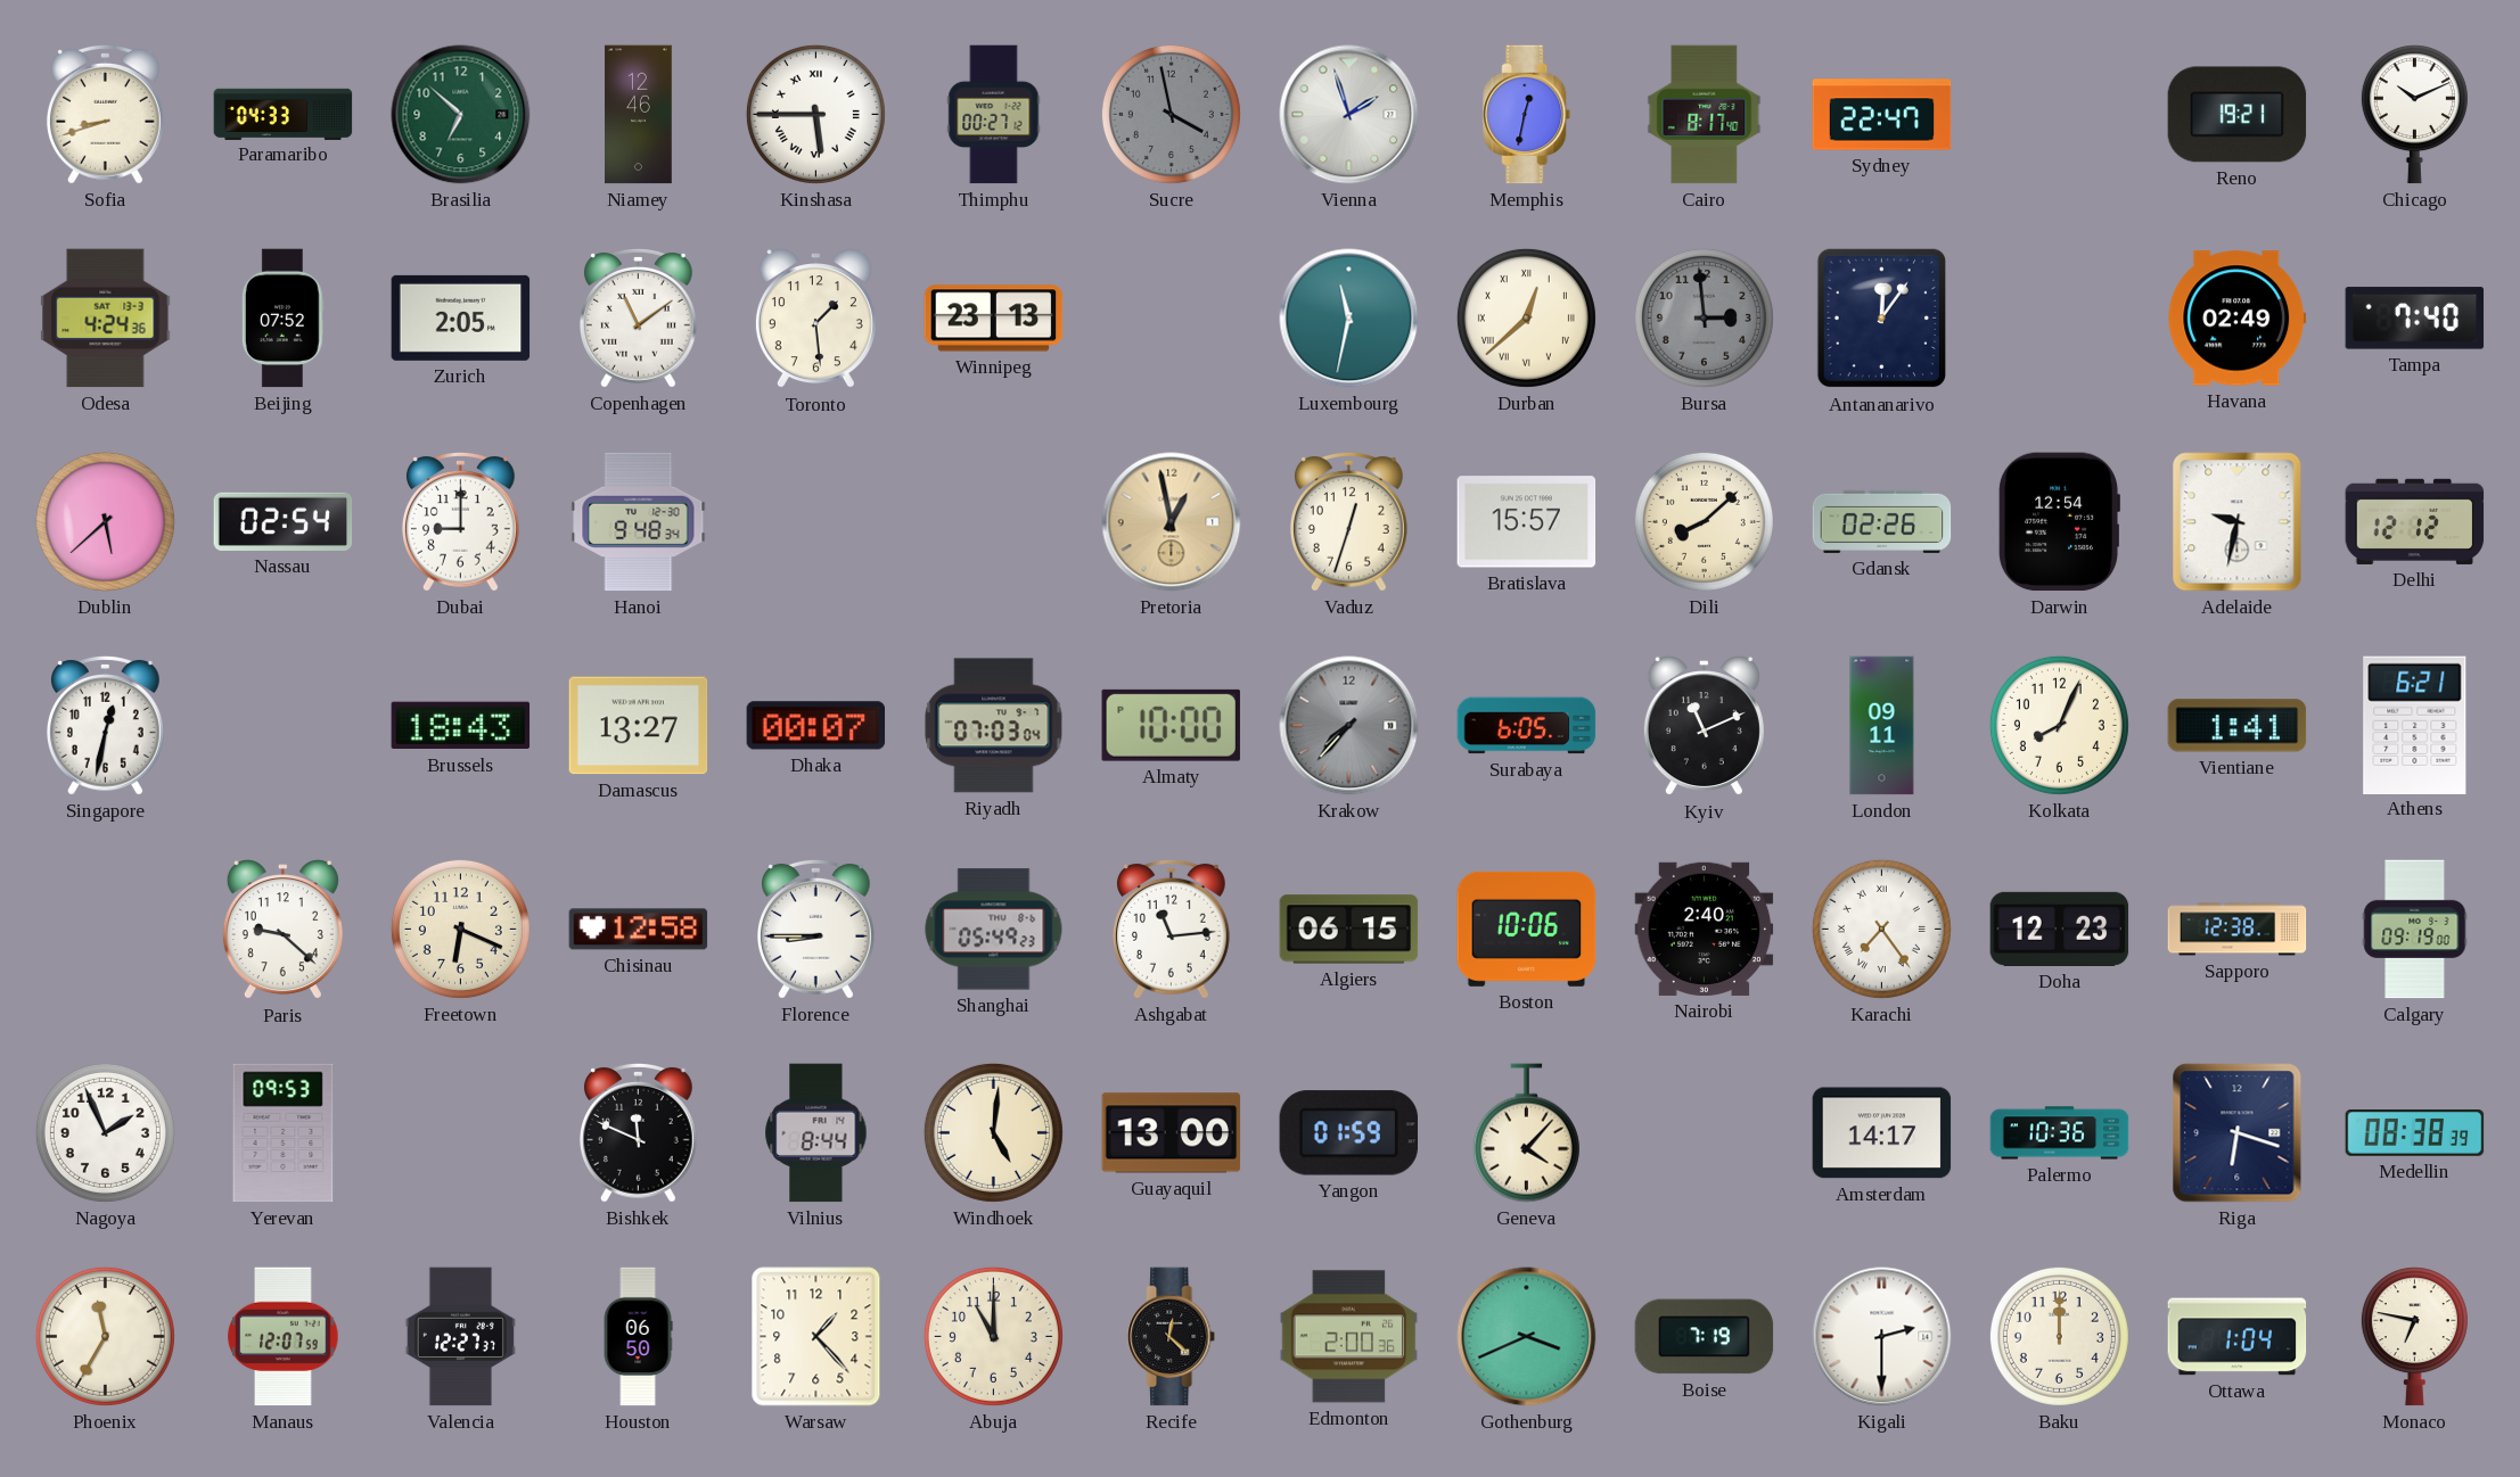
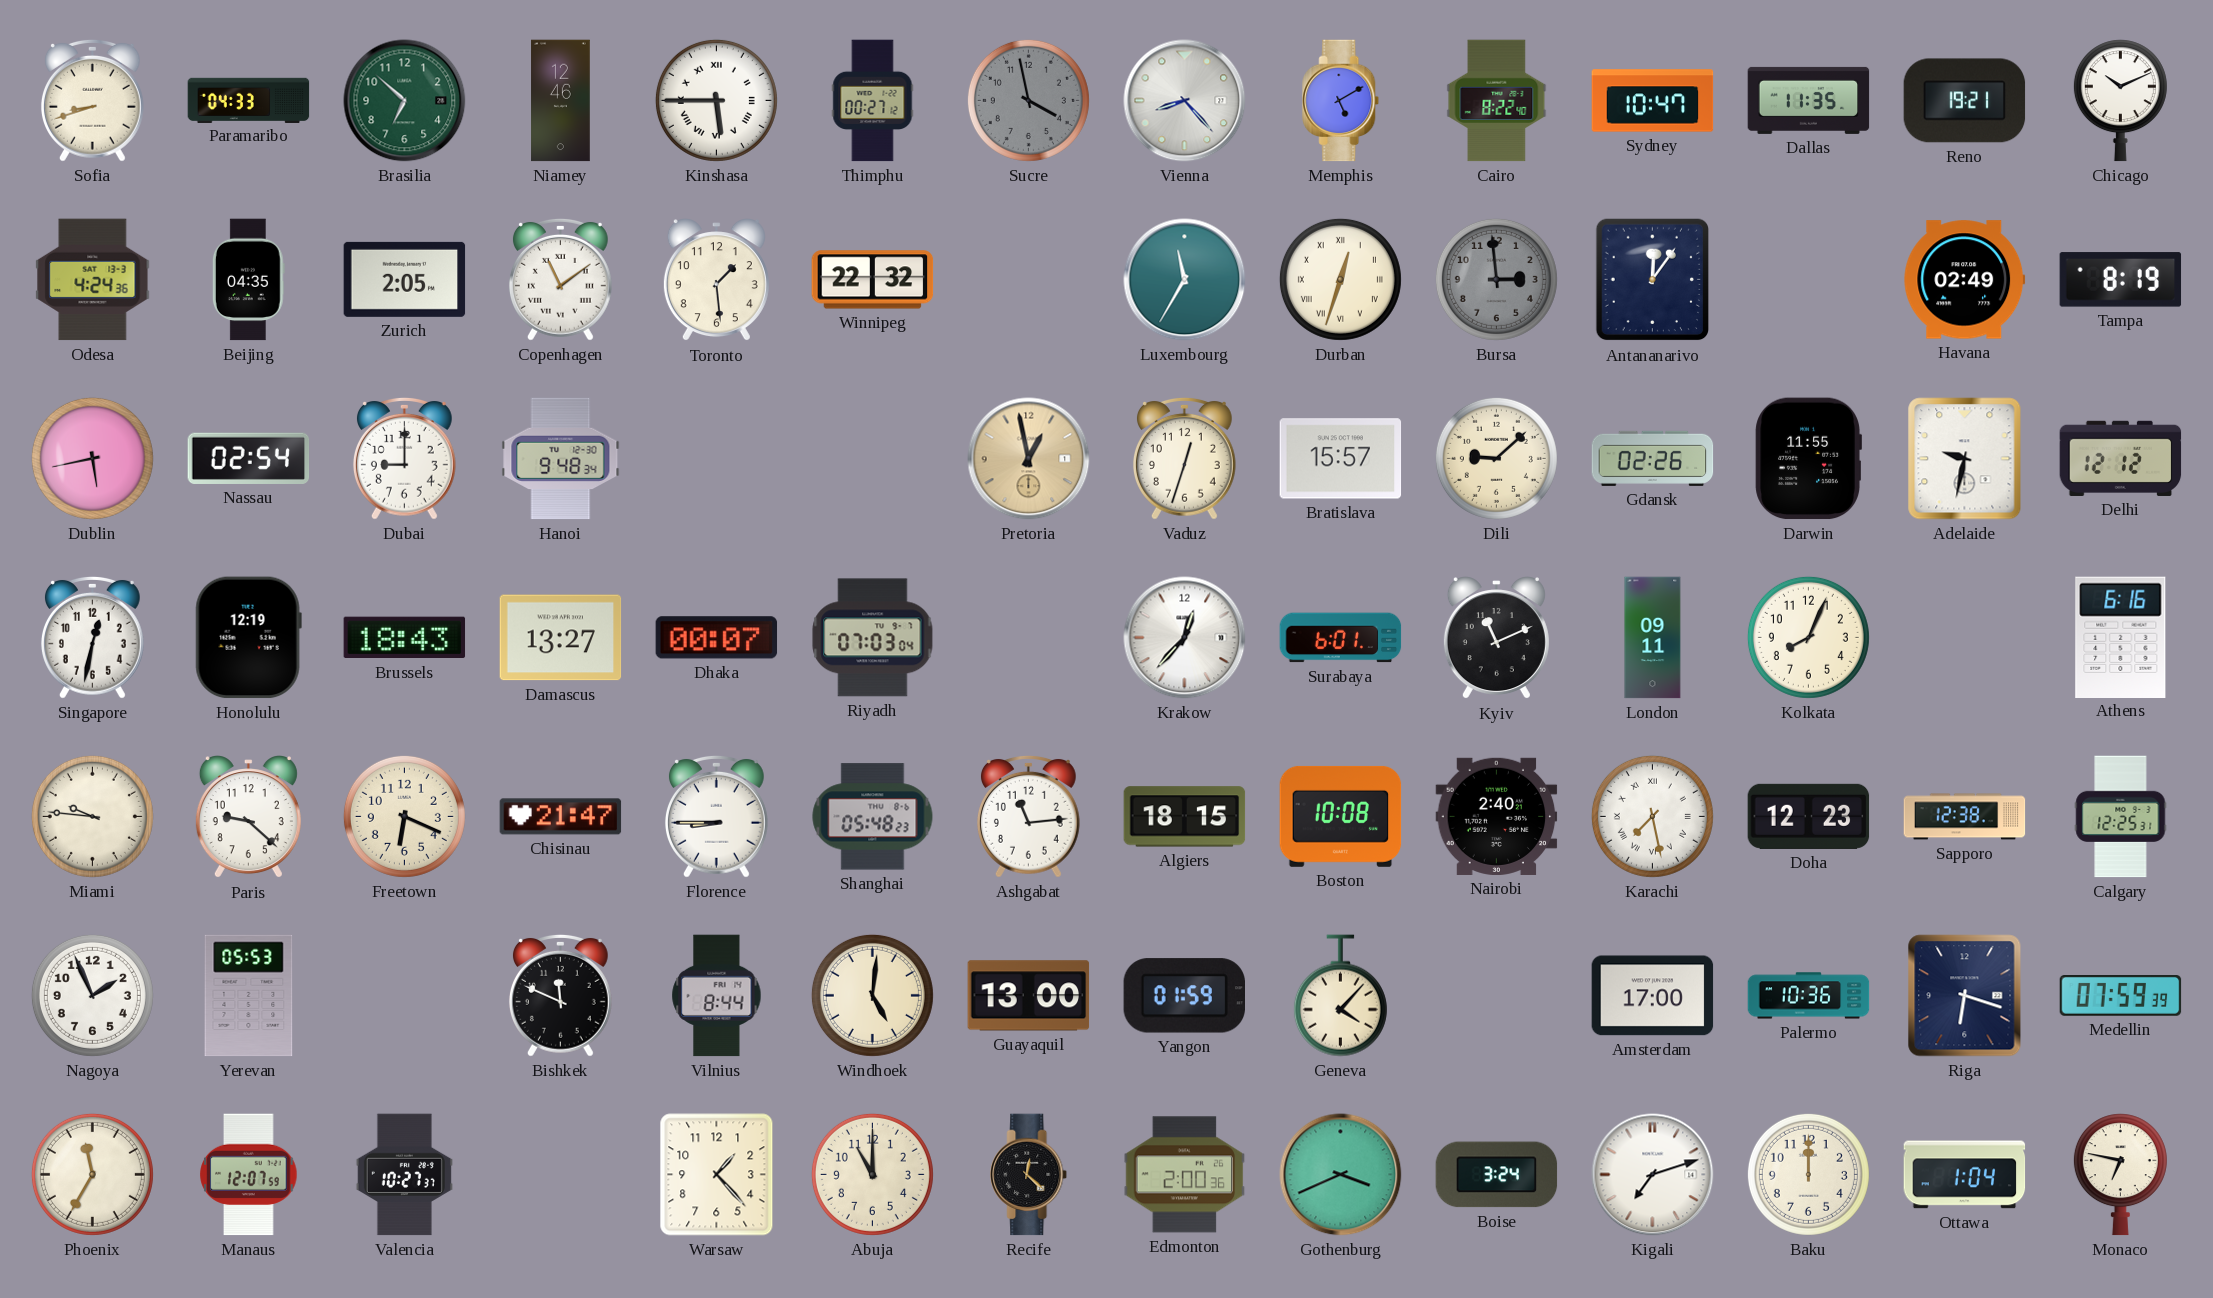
Vienna: 1:57 -> 8:23
Memphis: 12:32 -> 5:10
Cairo: 8:17 -> 8:22
Sydney: 22:47 -> 10:47
Dallas: none -> 11:35
Beijing: 07:52 -> 04:35
Winnipeg: 23:13 -> 22:32
Luxembourg: 11:32 -> 11:35
Durban: 12:38 -> 12:33
Tampa: 7:40 -> 8:19
Dublin: 5:38 -> 5:43
Dili: 8:08 -> 9:08
Darwin: 12:54 -> 11:55
Honolulu: none -> 12:19
Almaty: 10:00 -> none
Krakow: 7:37 -> 12:37
Krakow dial: grey -> white
Surabaya: 6:05 -> 6:01
Vientiane: 1:41 -> none
Athens: 6:21 -> 6:16
Miami: none -> 9:46
Chisinau: 12:58 -> 21:47
Shanghai: 05:49 -> 05:48
Algiers: 06:15 -> 18:15
Boston: 10:06 -> 10:08
Karachi: 7:24 -> 7:28
Calgary: 09:19 -> 12:25
Yerevan: 09:53 -> 05:53
Amsterdam: 14:17 -> 17:00
Medellin: 08:38 -> 07:59
Valencia: 12:27 -> 10:27
Houston: 06:50 -> none
Boise: 7:19 -> 3:24
Kigali: 2:30 -> 7:12
